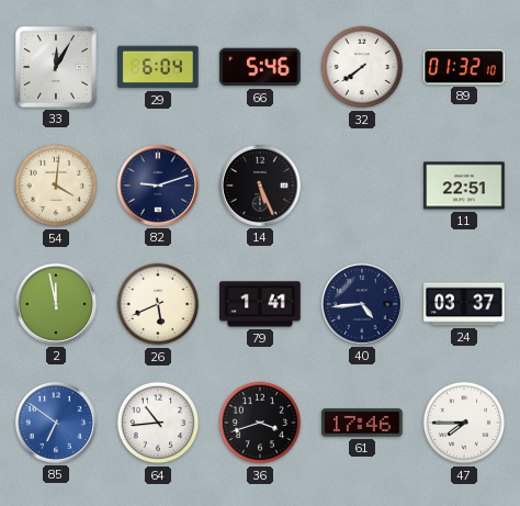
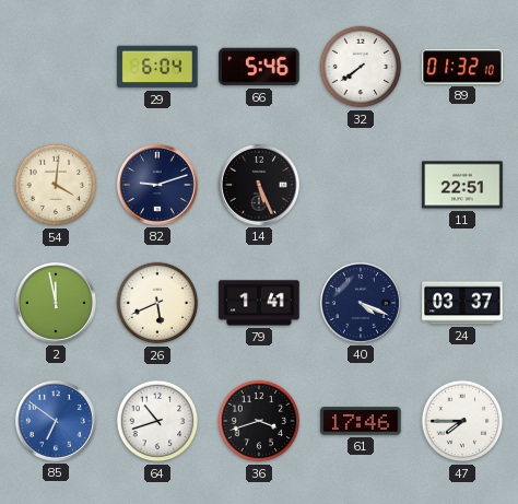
33: 12:05 -> none
40: 4:44 -> 4:19
64: 10:44 -> 10:42
